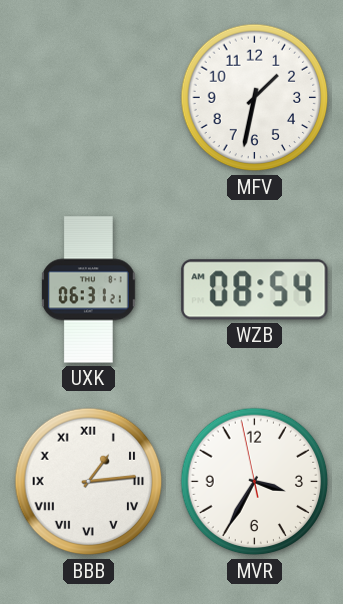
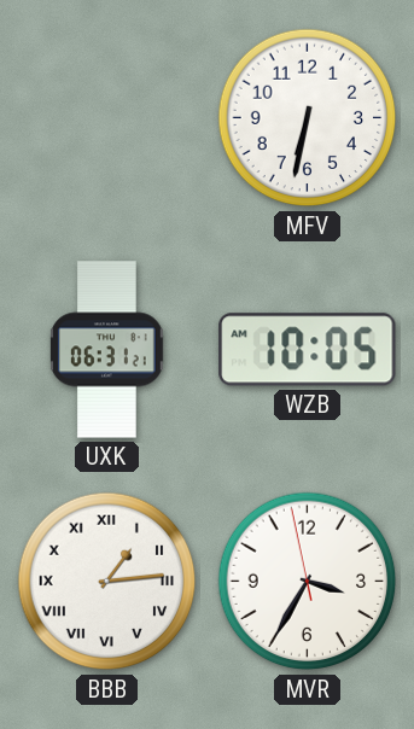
MFV: 1:32 -> 6:32
WZB: 08:54 -> 10:05
